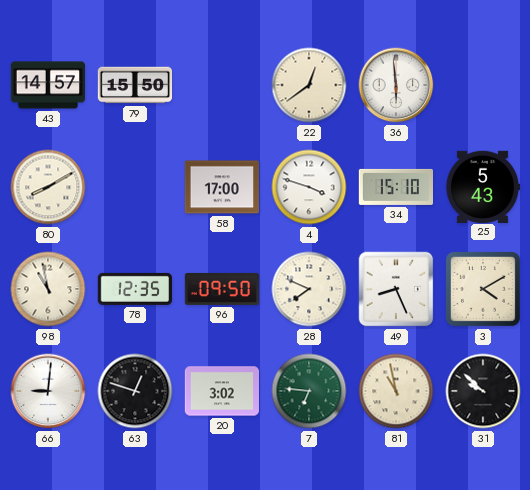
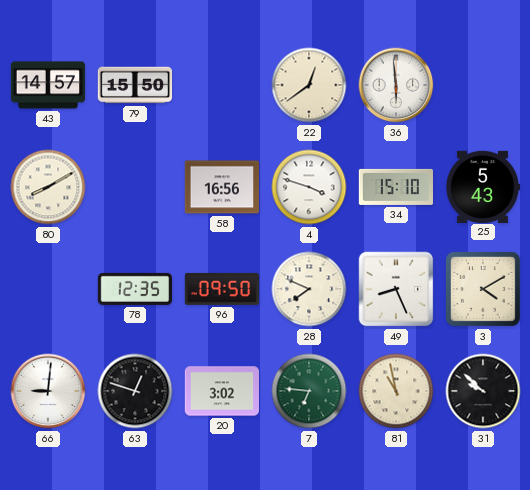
58: 17:00 -> 16:56
98: 10:58 -> none
